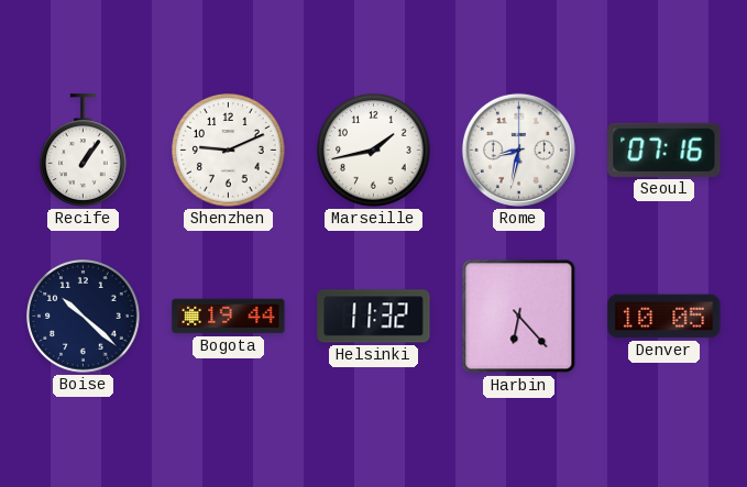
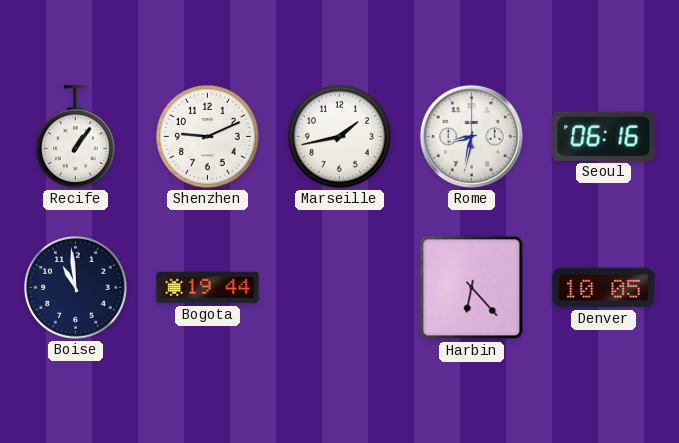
Seoul: 07:16 -> 06:16
Boise: 10:22 -> 10:59
Helsinki: 11:32 -> none
